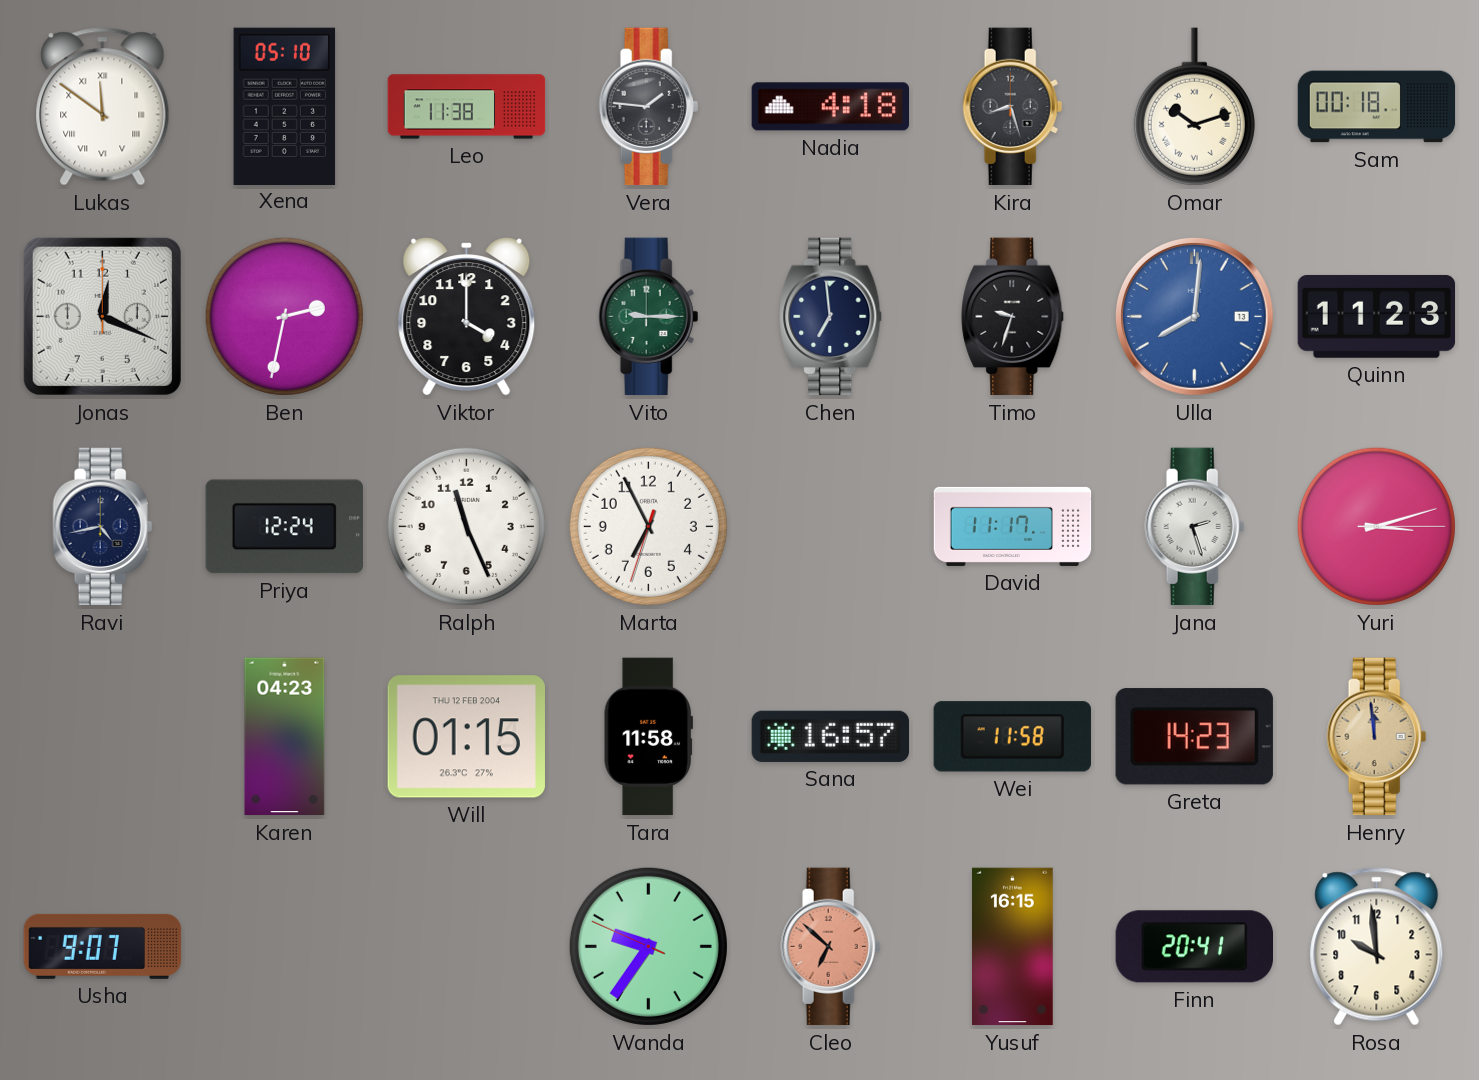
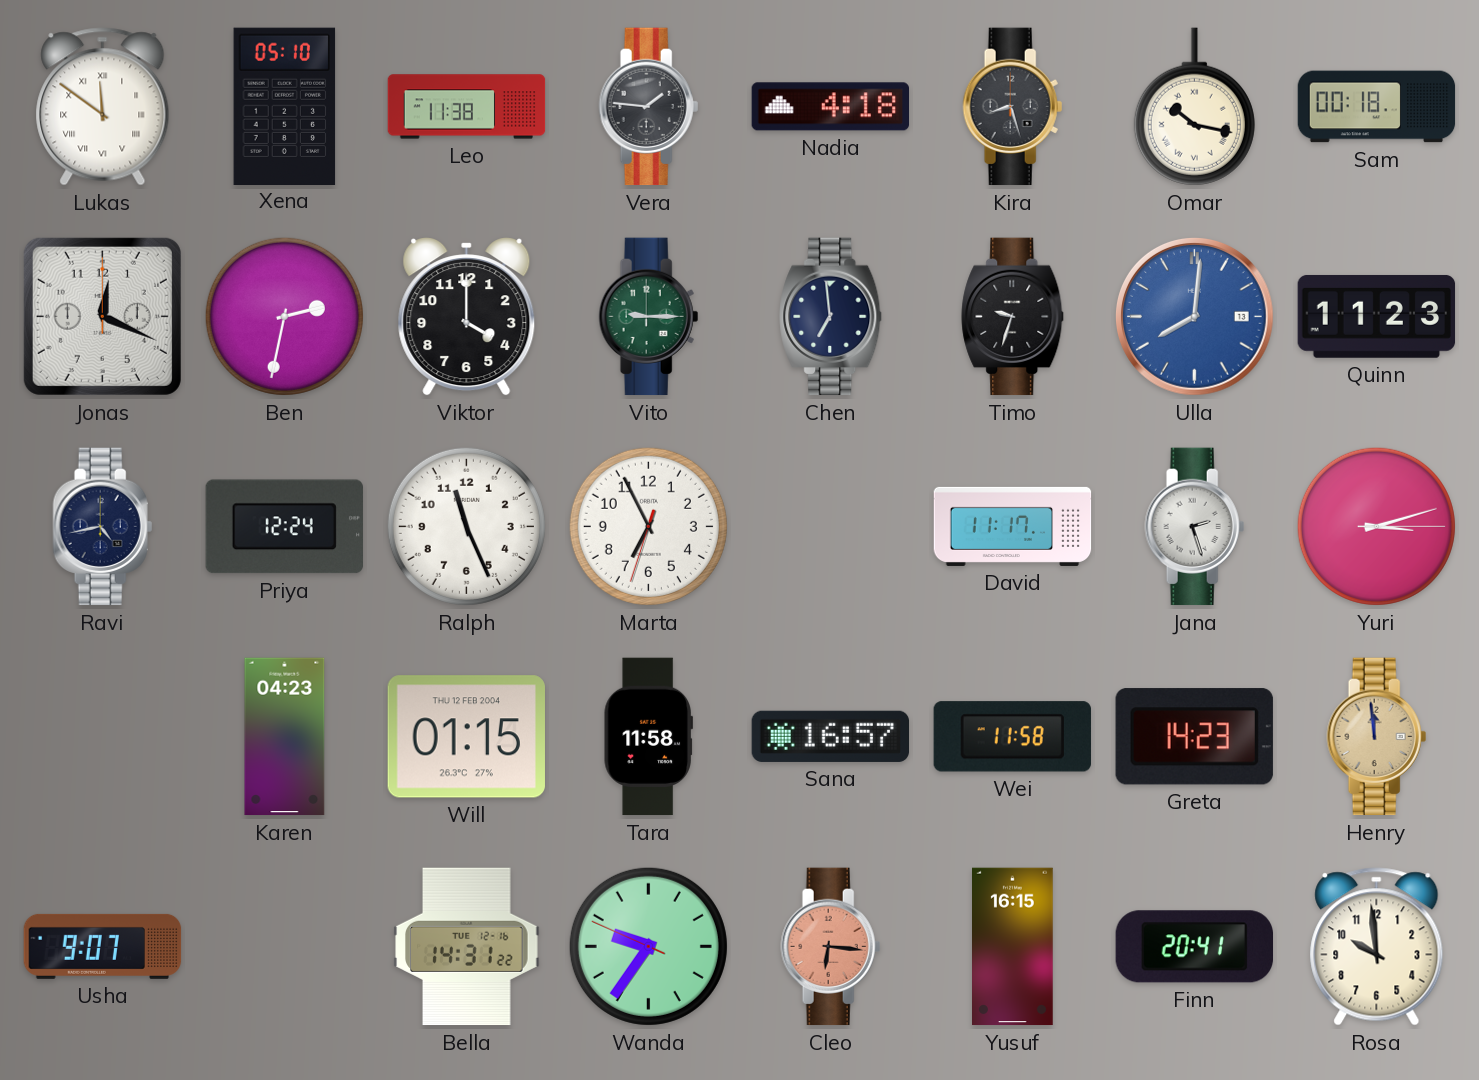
Omar: 10:12 -> 10:17
Bella: none -> 14:31
Cleo: 6:52 -> 6:16
